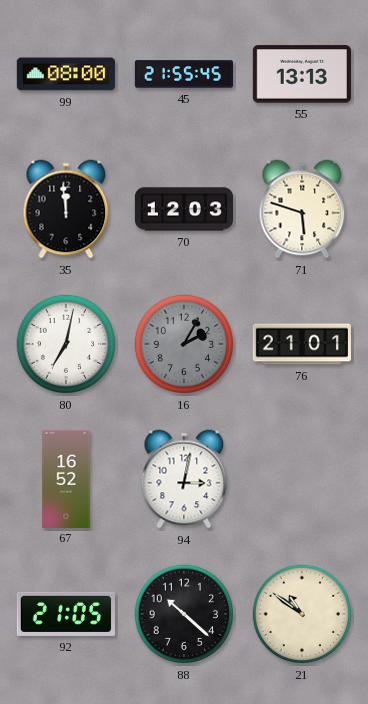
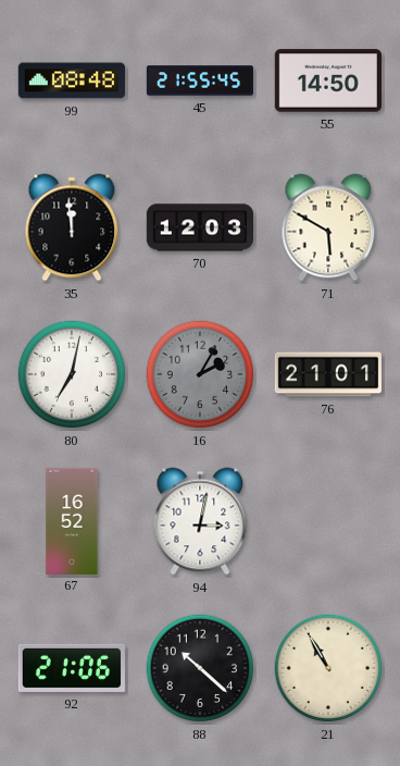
99: 08:00 -> 08:48
55: 13:13 -> 14:50
71: 5:48 -> 5:50
92: 21:05 -> 21:06
21: 10:51 -> 10:55
